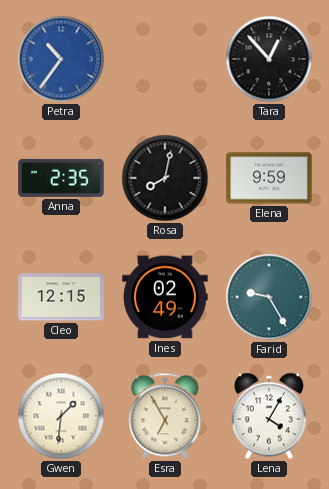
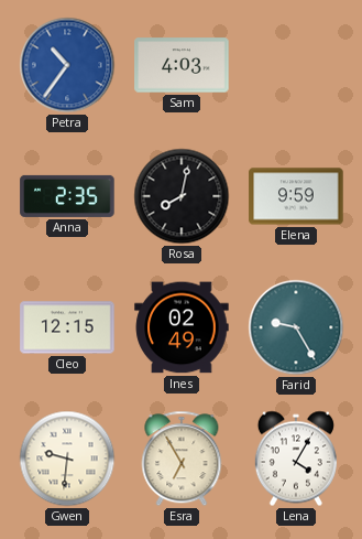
Sam: none -> 4:03
Tara: 12:53 -> none
Gwen: 1:31 -> 9:31
